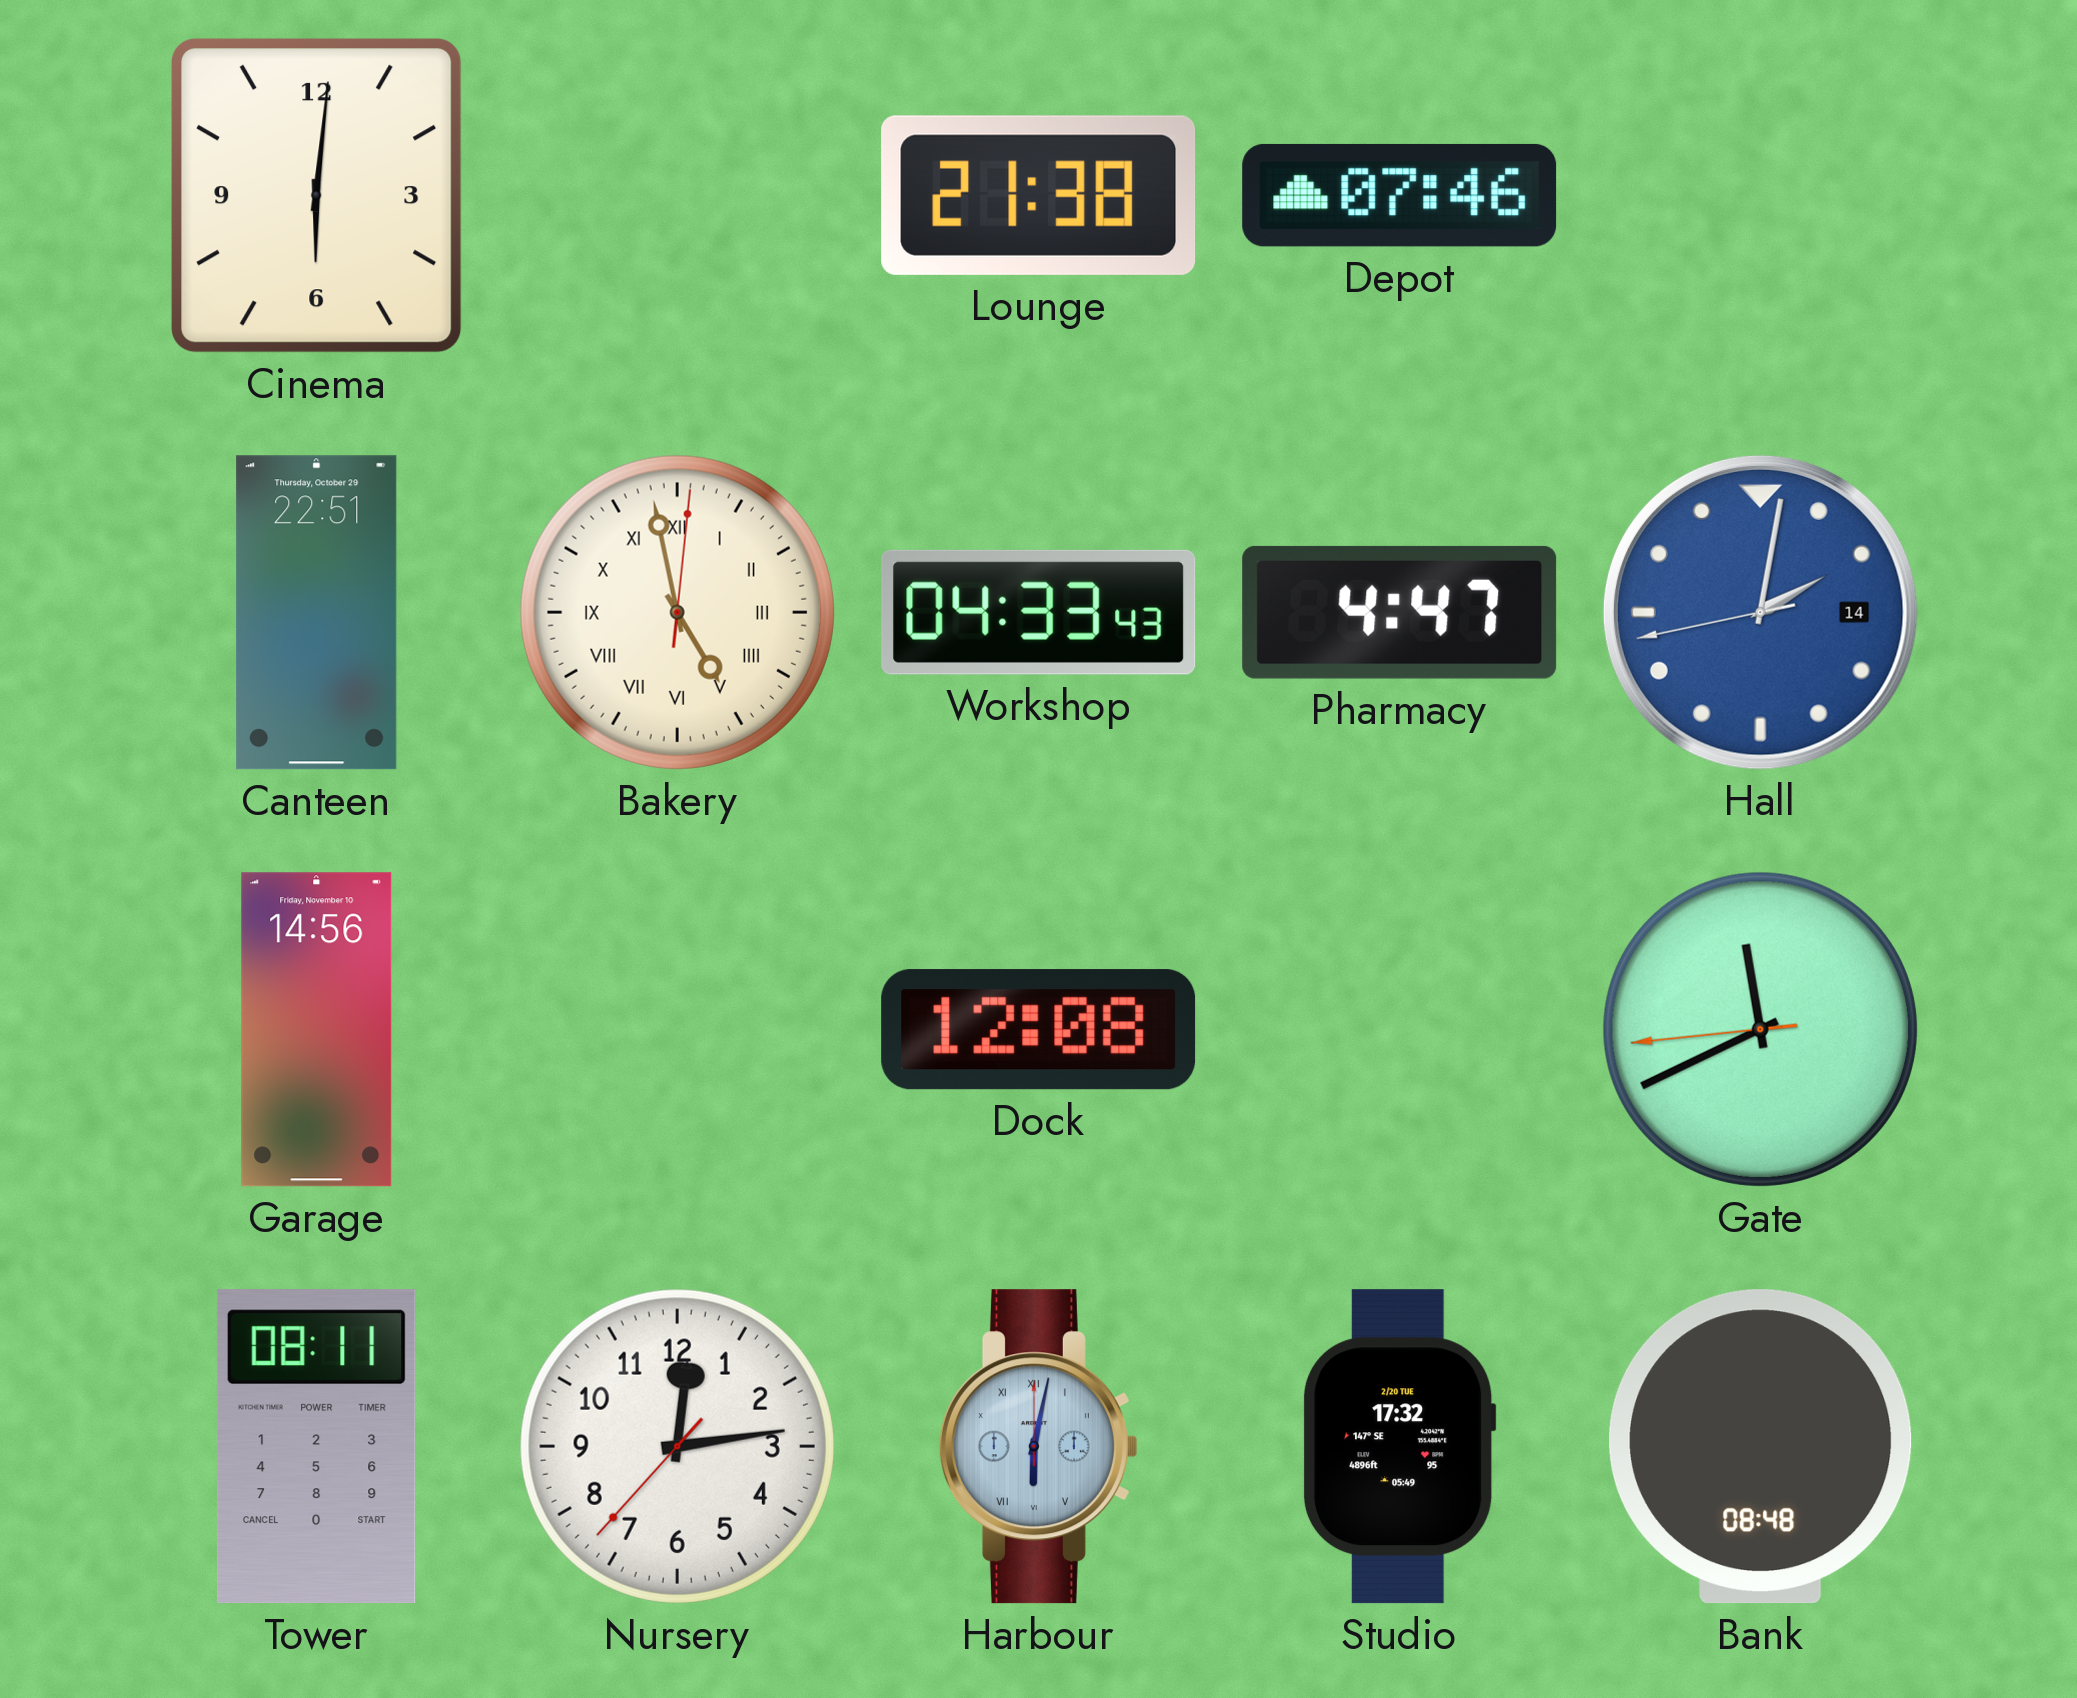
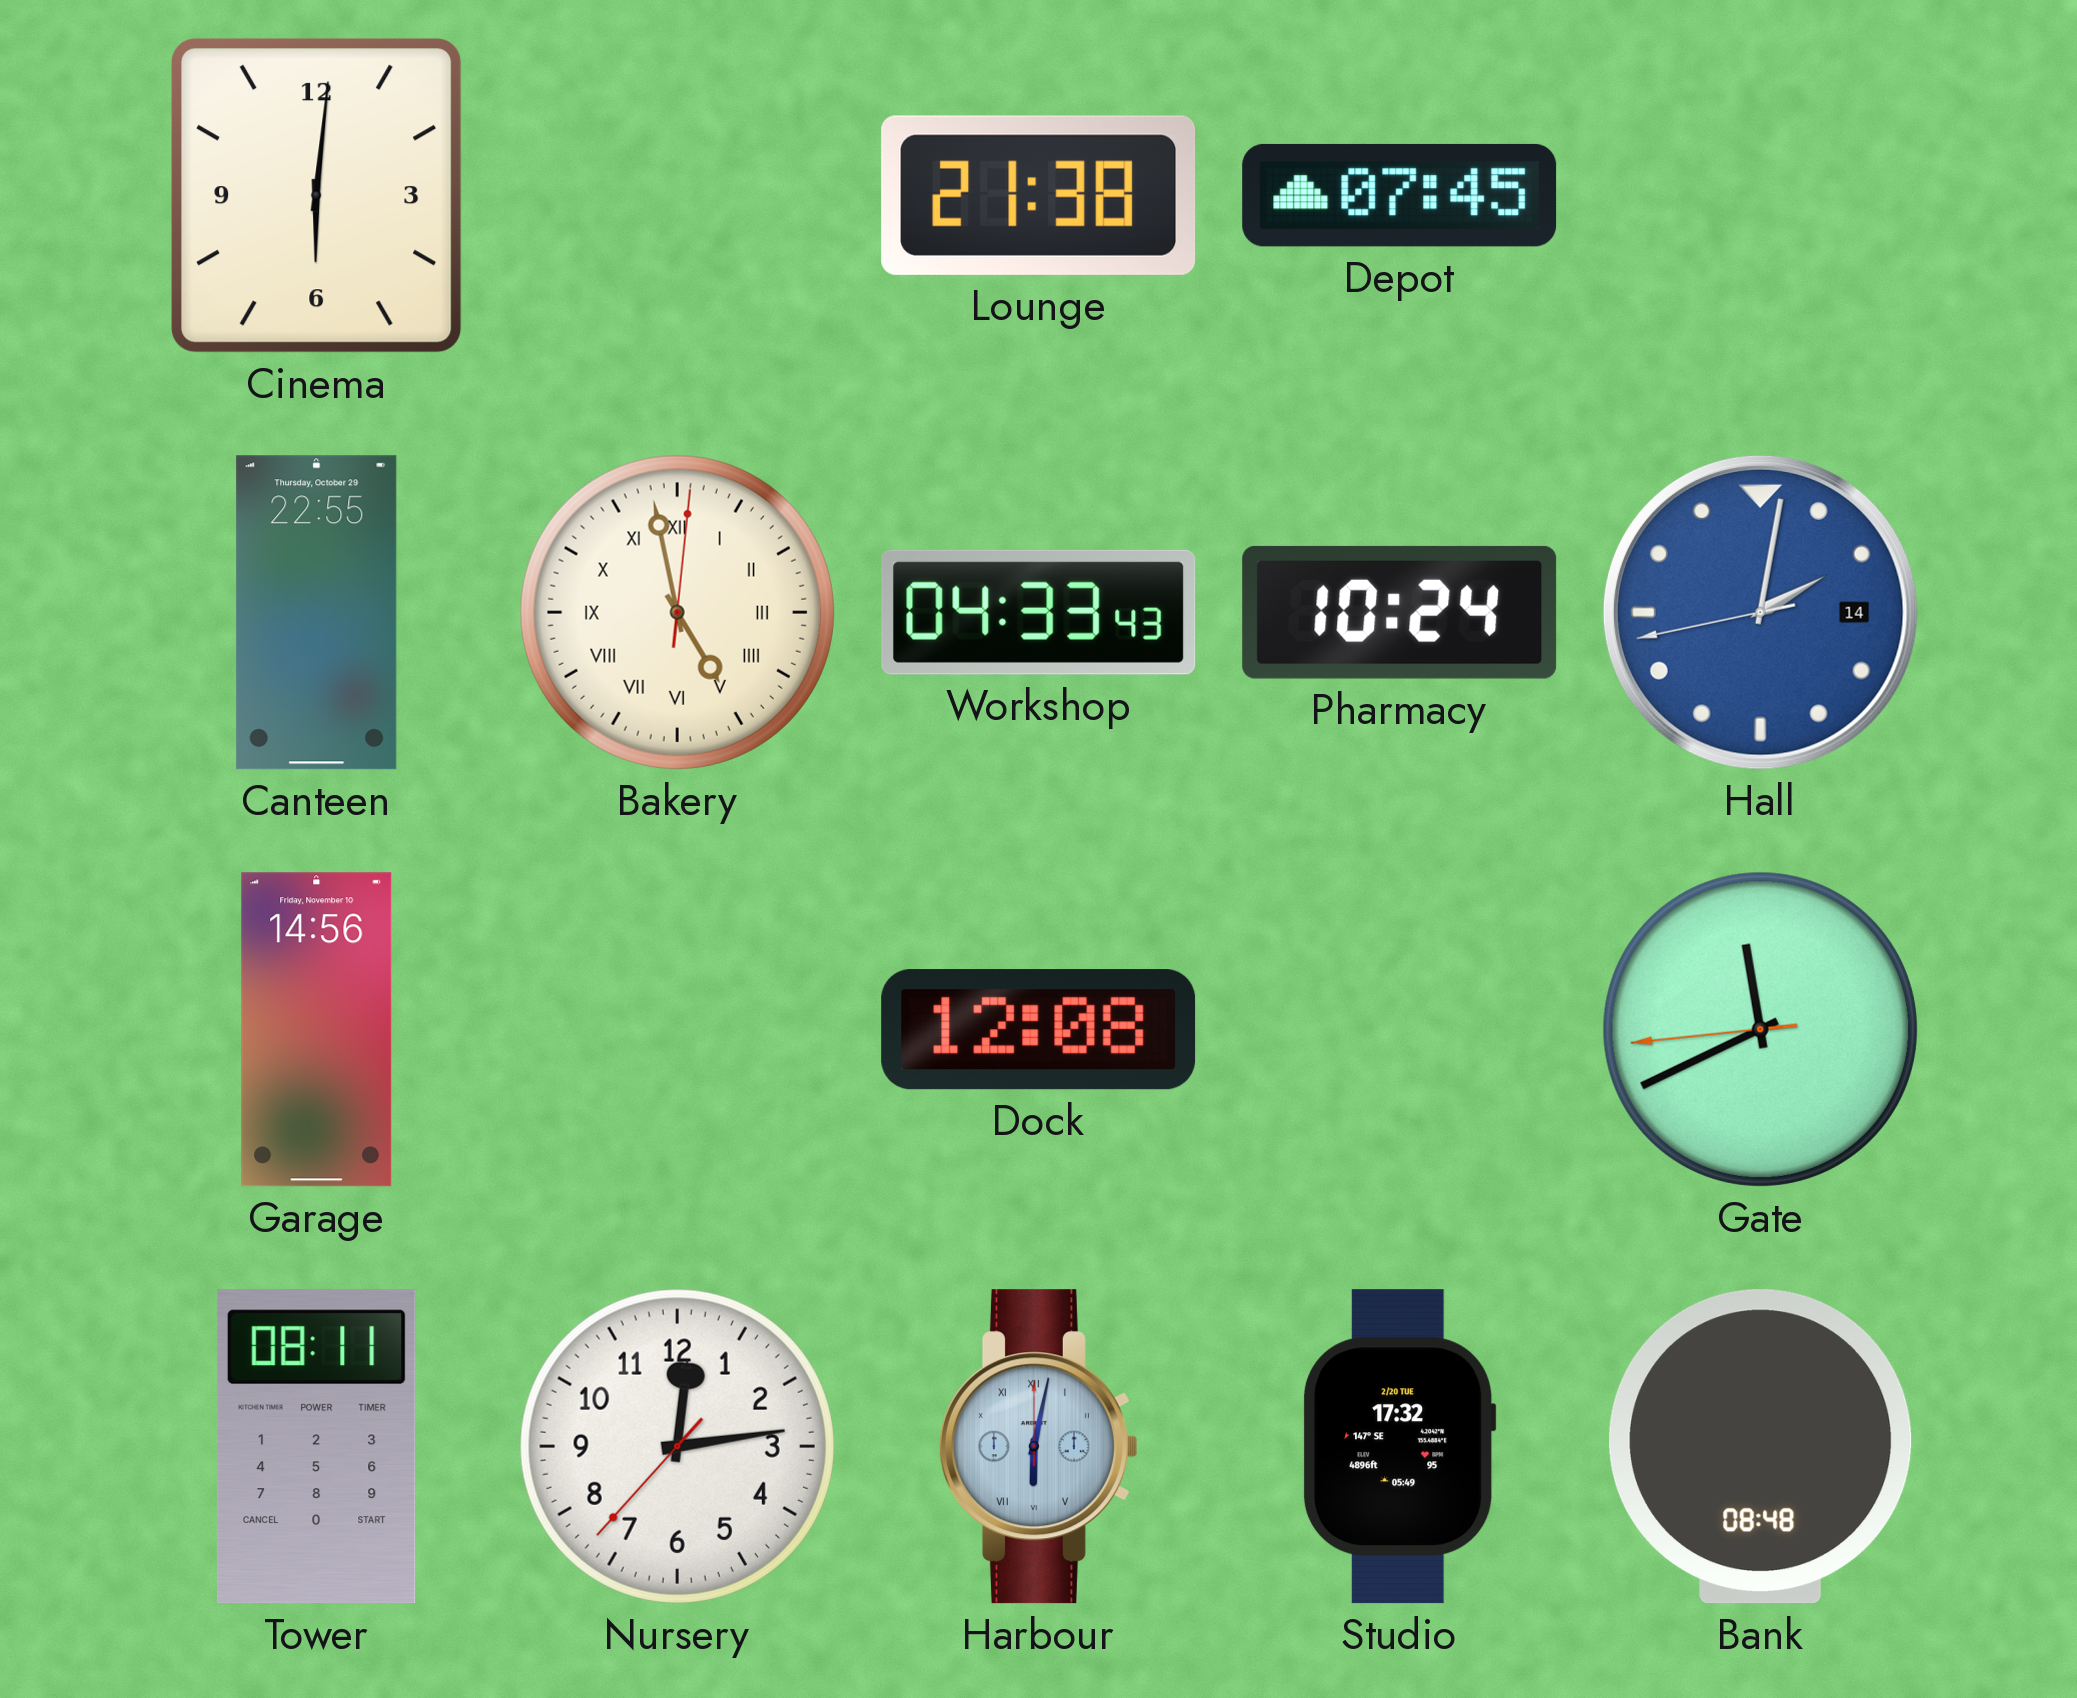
Depot: 07:46 -> 07:45
Canteen: 22:51 -> 22:55
Pharmacy: 4:47 -> 10:24
